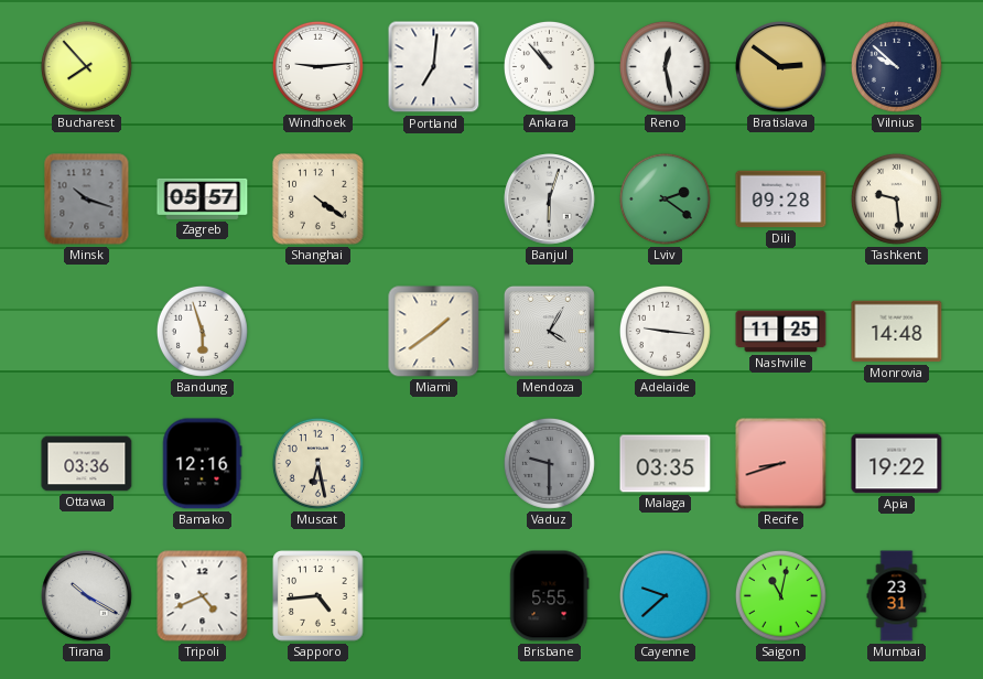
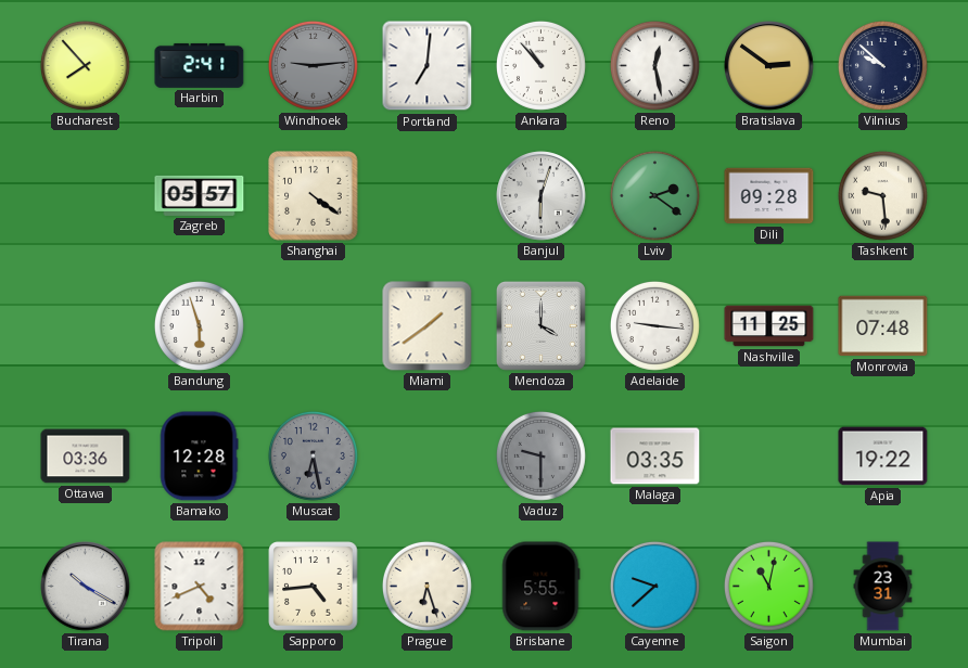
Harbin: none -> 2:41
Windhoek dial: white -> grey
Minsk: 10:18 -> none
Mendoza: 4:05 -> 4:00
Monrovia: 14:48 -> 07:48
Bamako: 12:16 -> 12:28
Muscat dial: cream -> grey
Recife: 8:42 -> none
Prague: none -> 6:27
